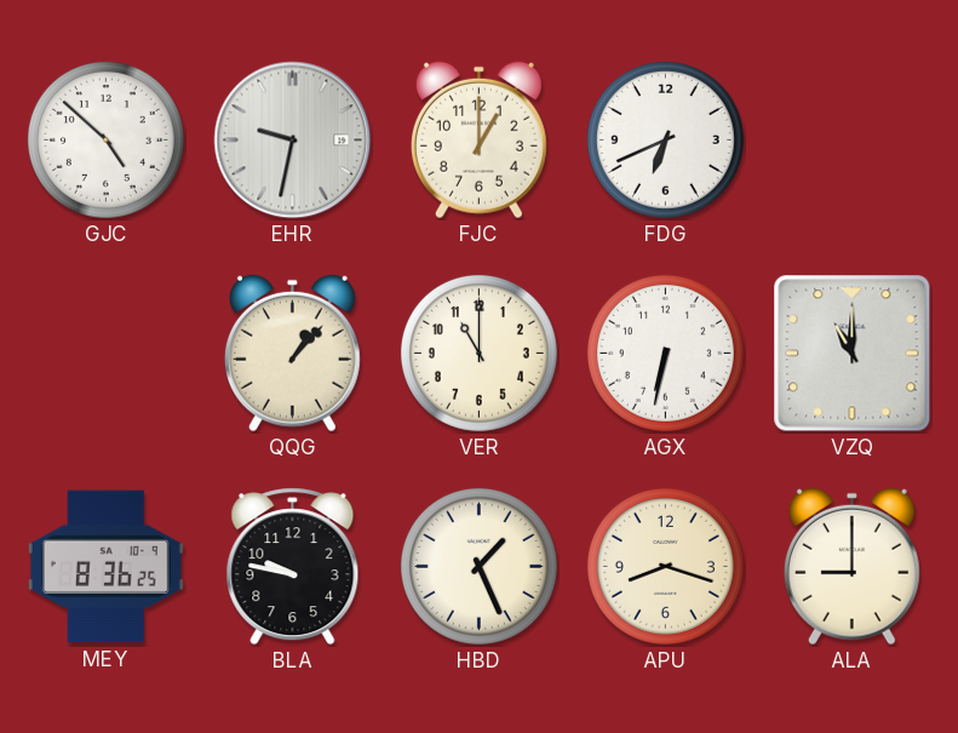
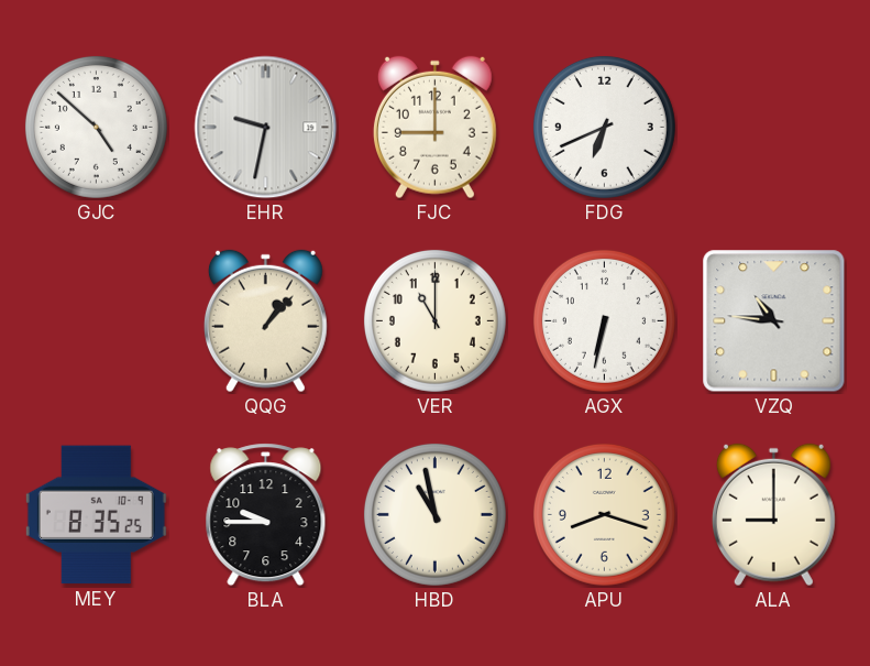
FJC: 1:00 -> 9:00
VZQ: 11:00 -> 10:46
MEY: 8:36 -> 8:35
BLA: 9:47 -> 9:45
HBD: 1:26 -> 10:58
